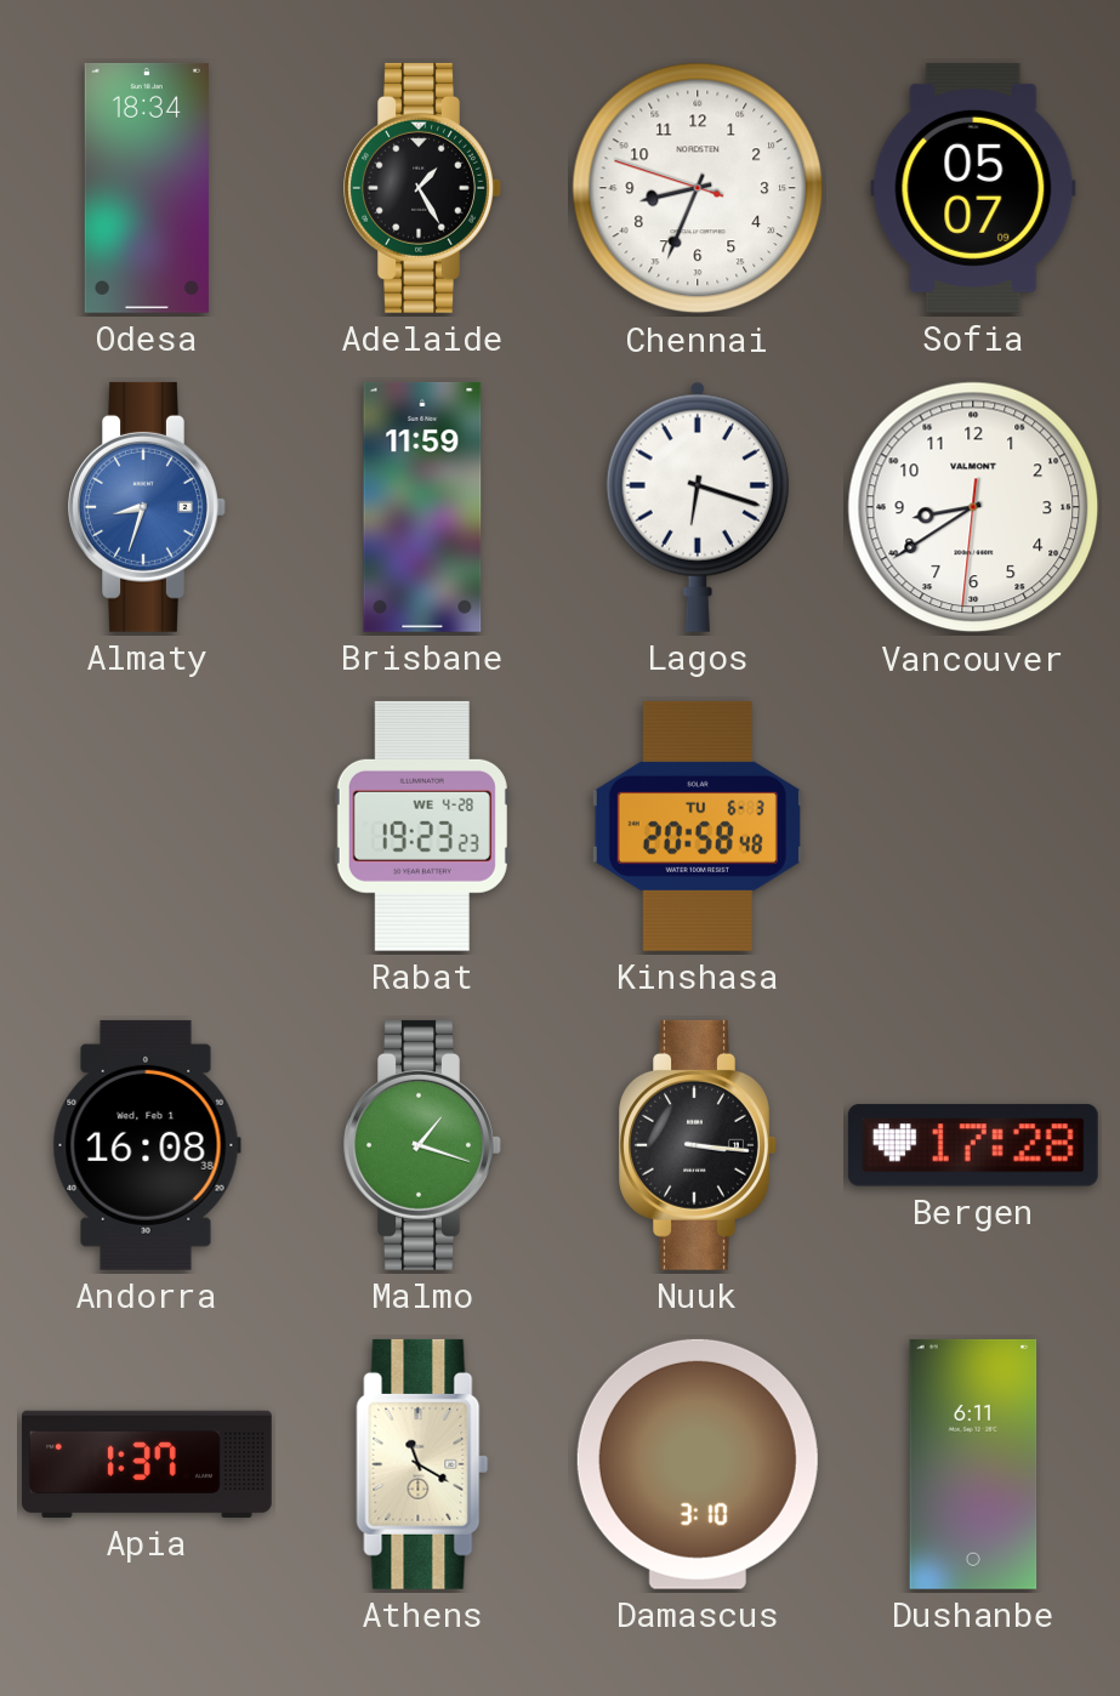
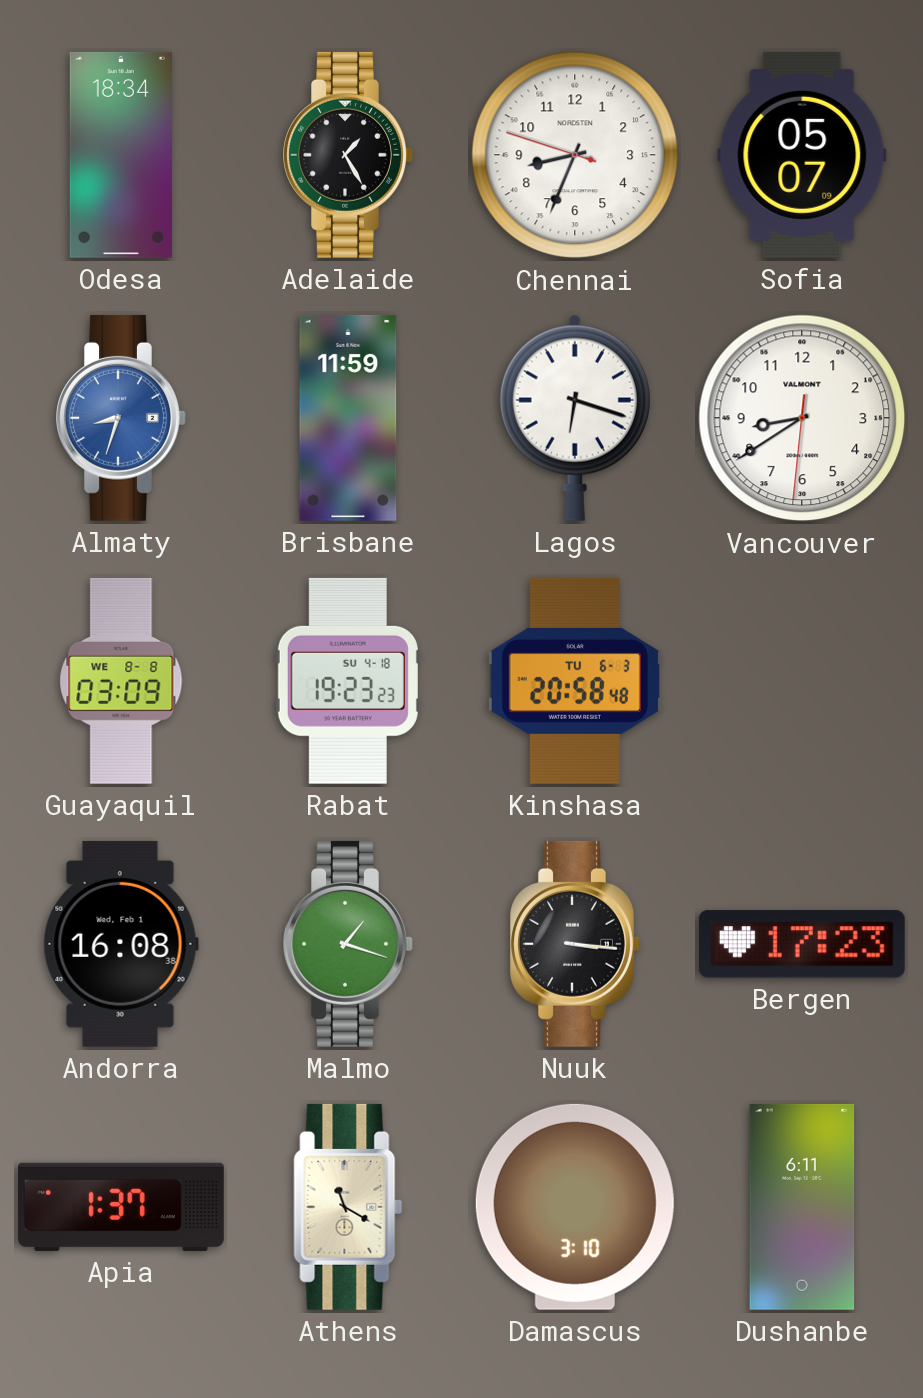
Guayaquil: none -> 03:09
Rabat date: WE 4-28 -> SU 4-18
Bergen: 17:28 -> 17:23
